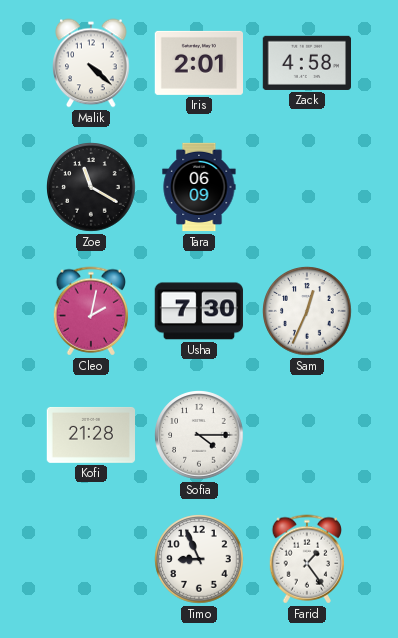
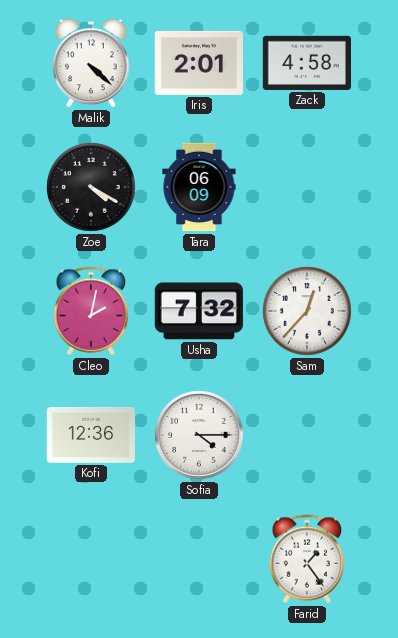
Zoe: 11:20 -> 4:20
Usha: 7:30 -> 7:32
Sam: 12:34 -> 12:37
Kofi: 21:28 -> 12:36
Timo: 8:56 -> none
